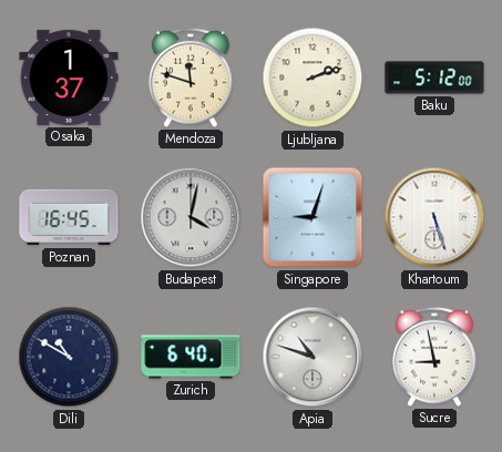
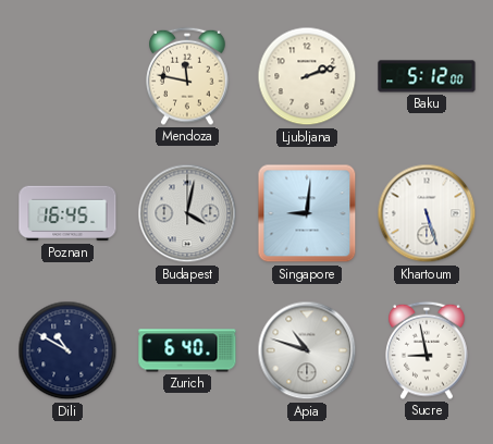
Osaka: 1:37 -> none
Mendoza: 11:48 -> 11:47
Singapore: 9:03 -> 9:01
